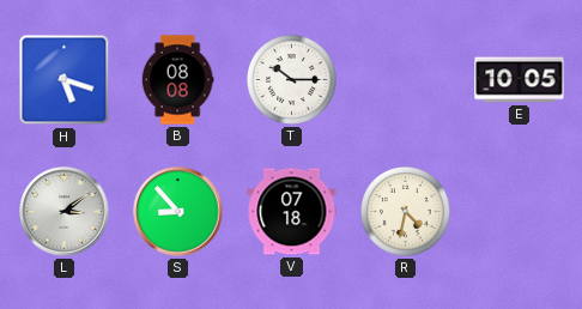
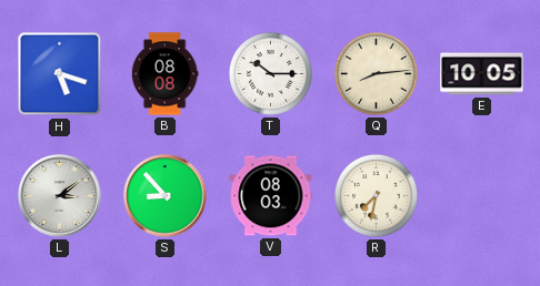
Q: none -> 8:14
V: 07:18 -> 08:03
R: 4:32 -> 7:32
